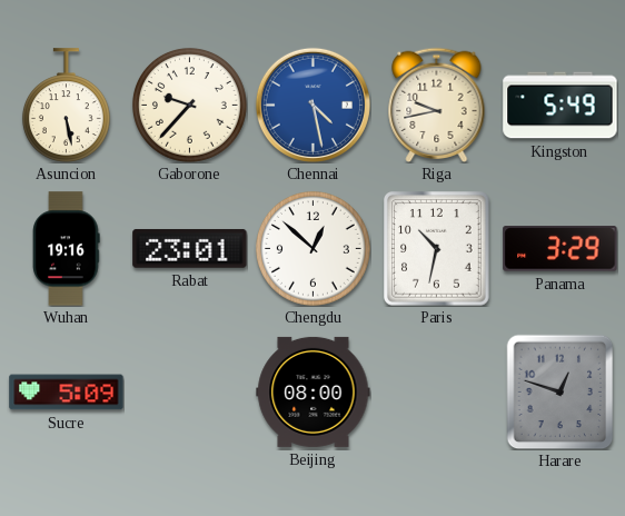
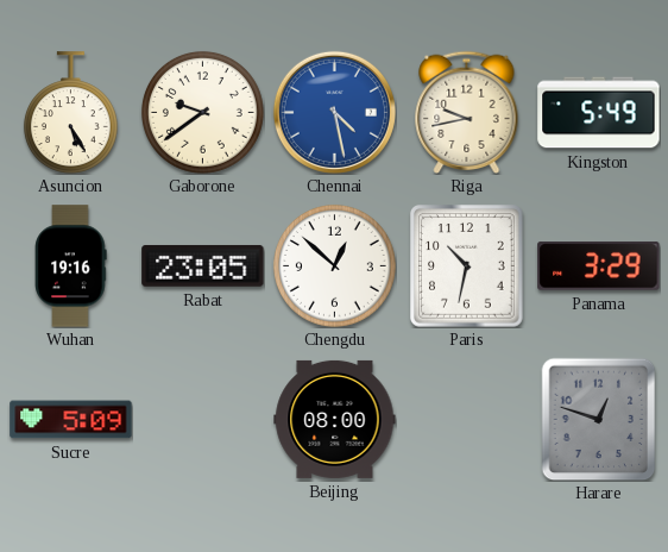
Asuncion: 5:28 -> 5:25
Gaborone: 9:37 -> 9:39
Rabat: 23:01 -> 23:05
